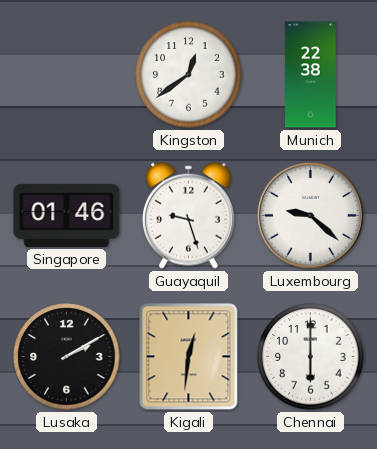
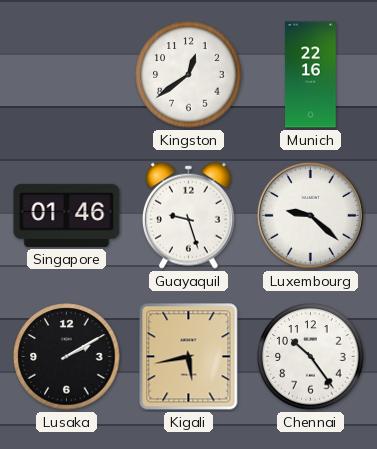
Munich: 22:38 -> 22:16
Kigali: 12:31 -> 5:43
Chennai: 6:00 -> 10:24
